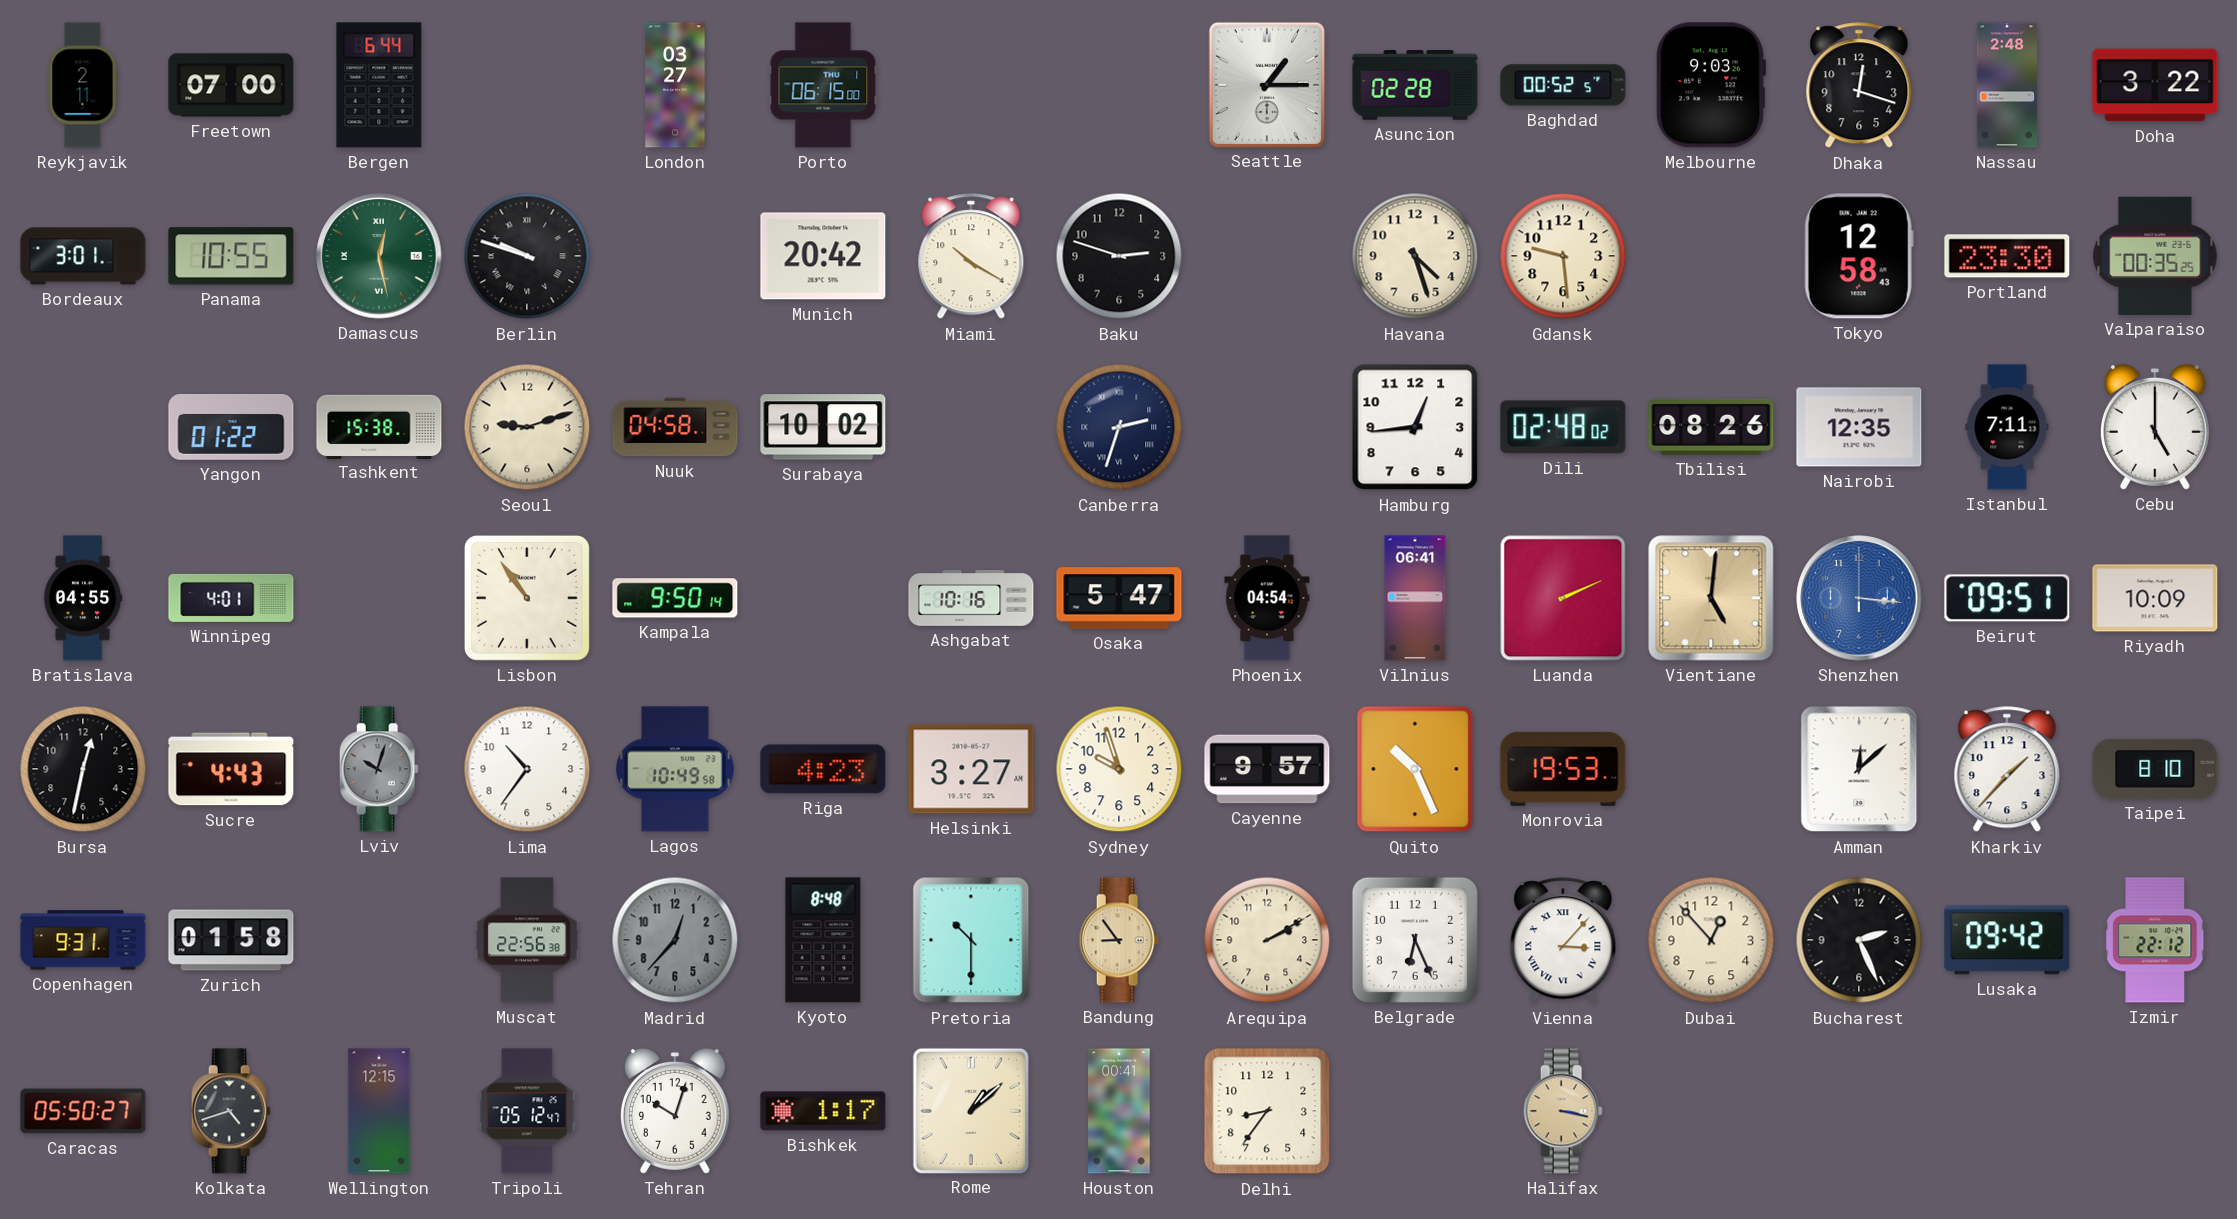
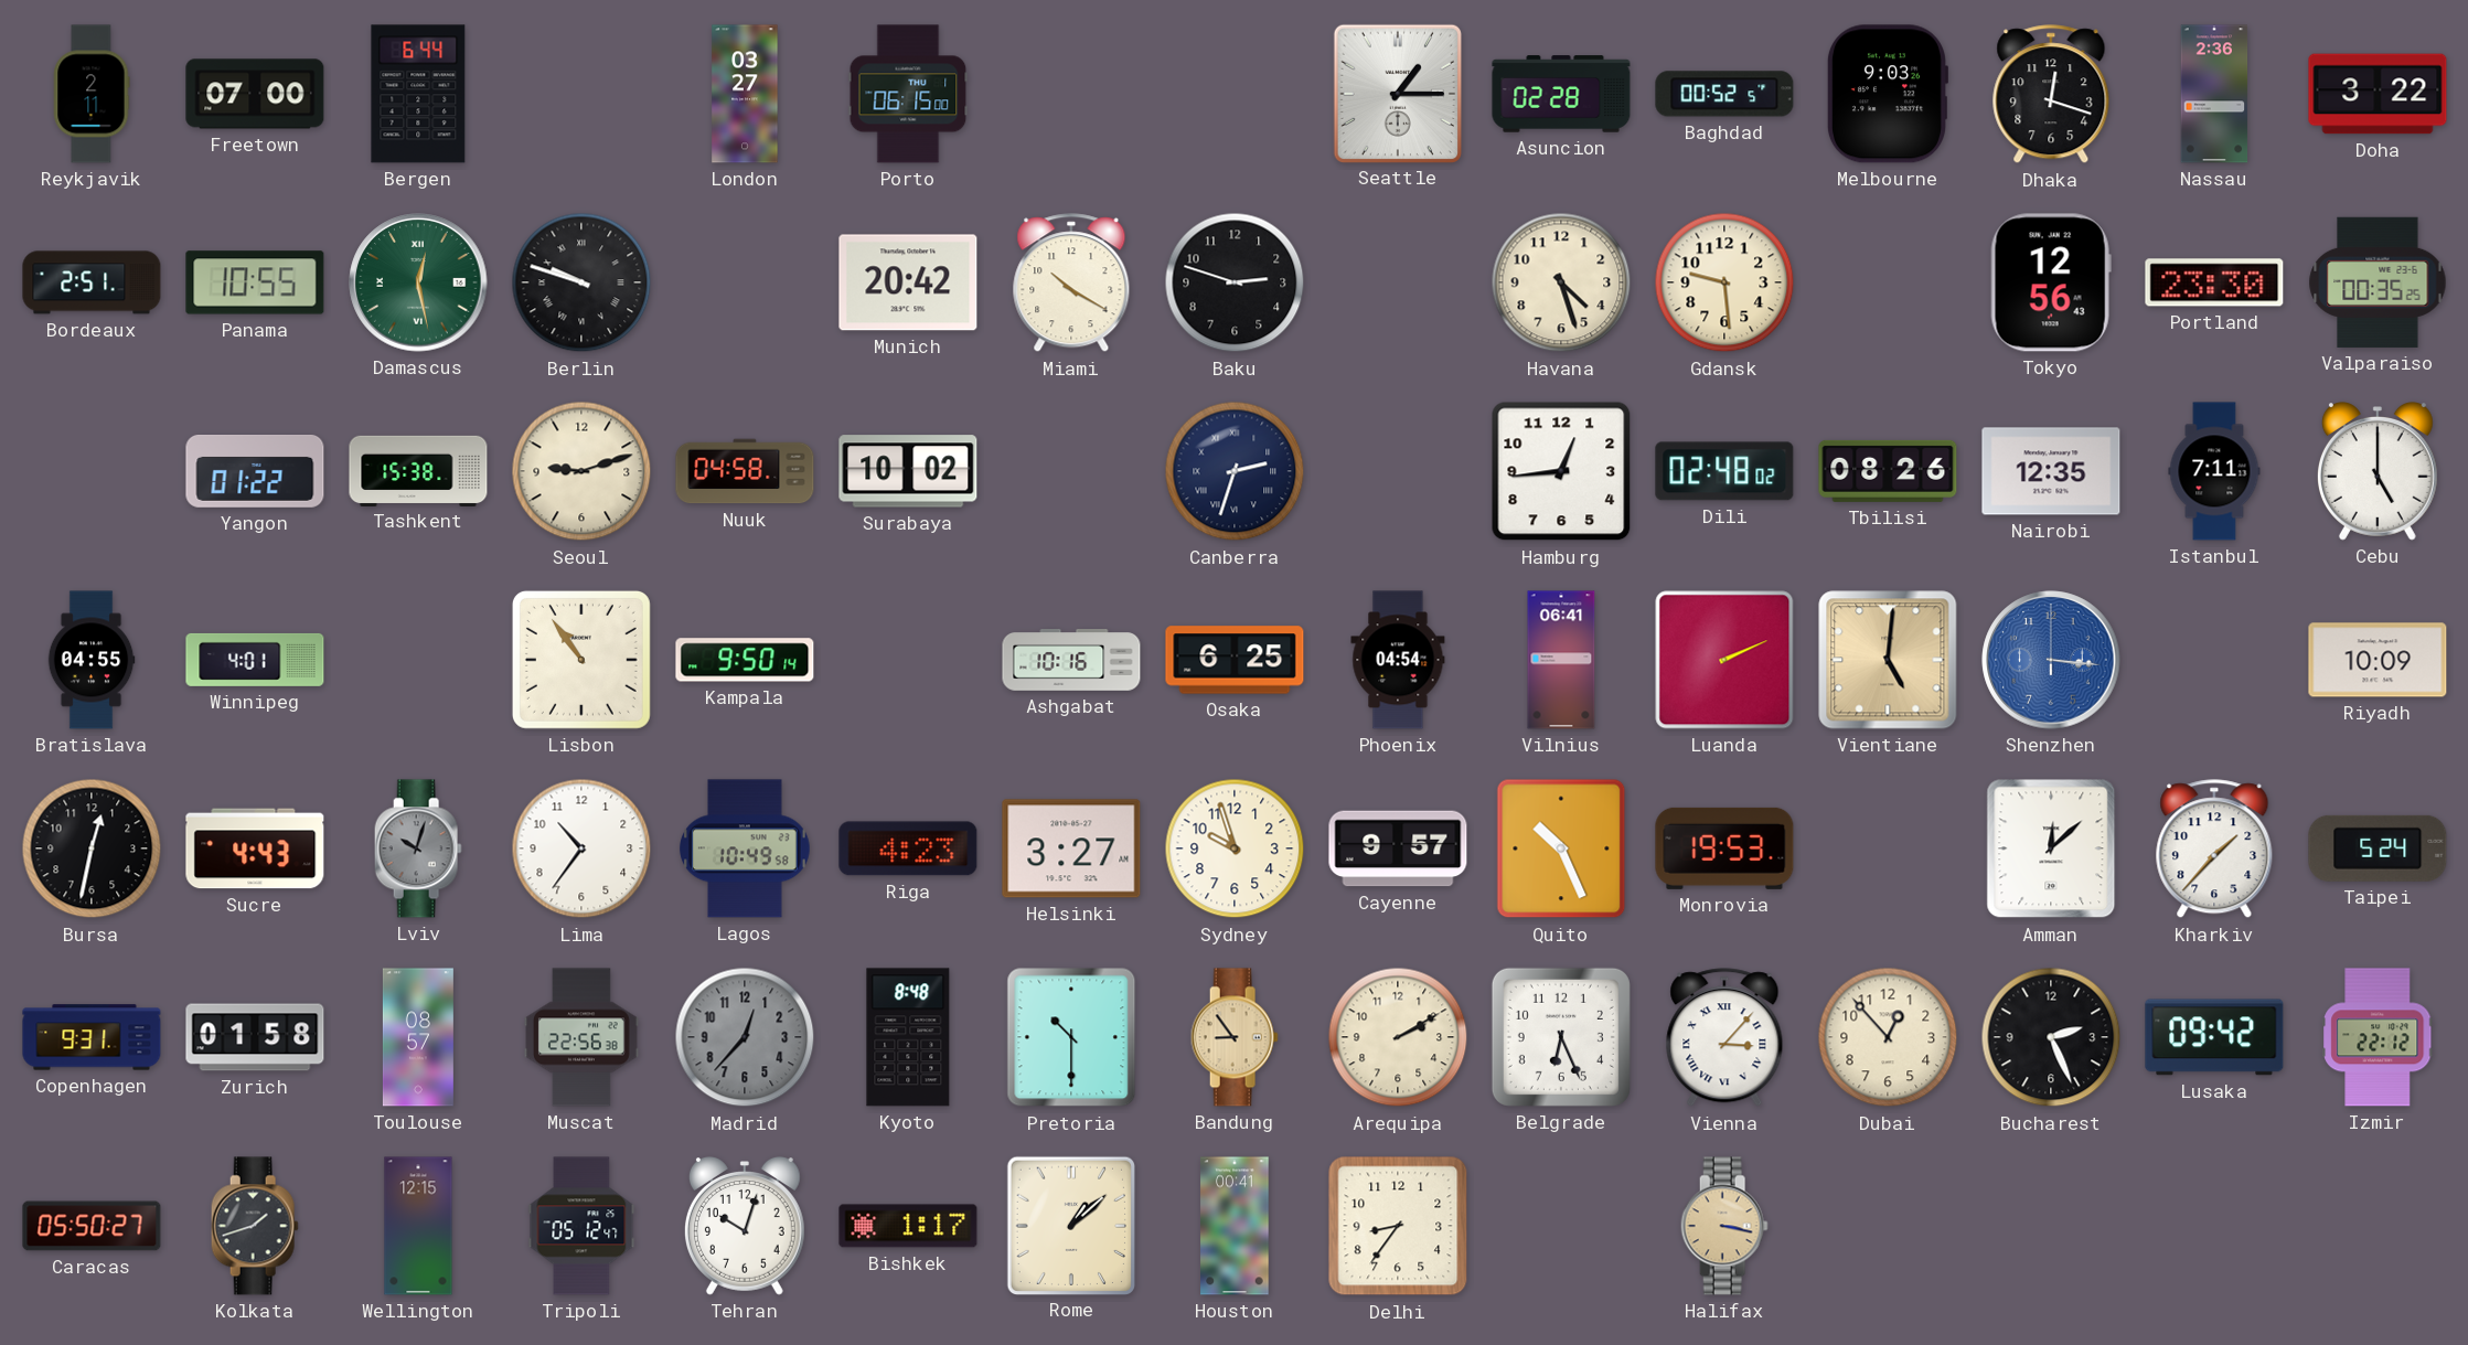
Nassau: 2:48 -> 2:36
Bordeaux: 3:01 -> 2:51
Tokyo: 12:58 -> 12:56
Osaka: 5:47 -> 6:25
Beirut: 09:51 -> none
Taipei: 8:10 -> 5:24
Toulouse: none -> 08:57
Kolkata: 4:42 -> 1:42
